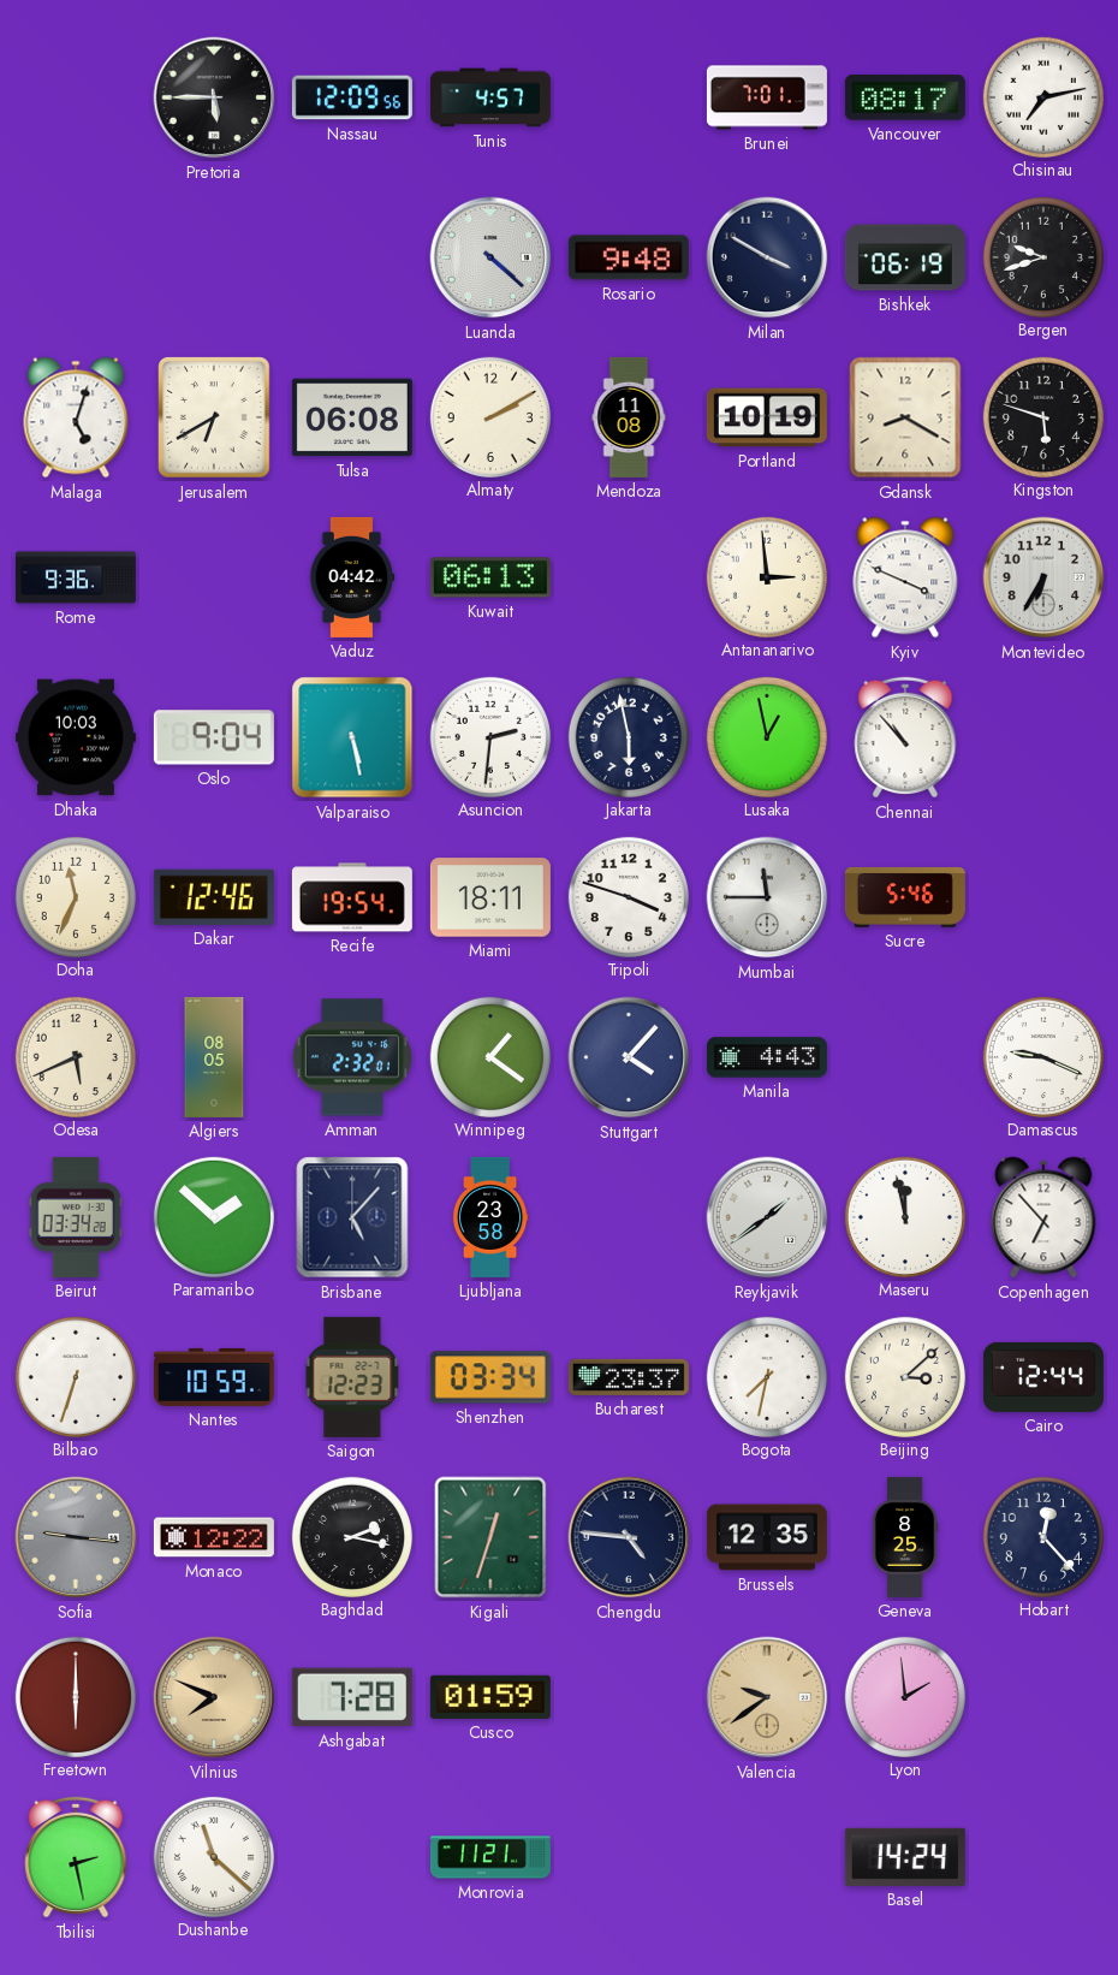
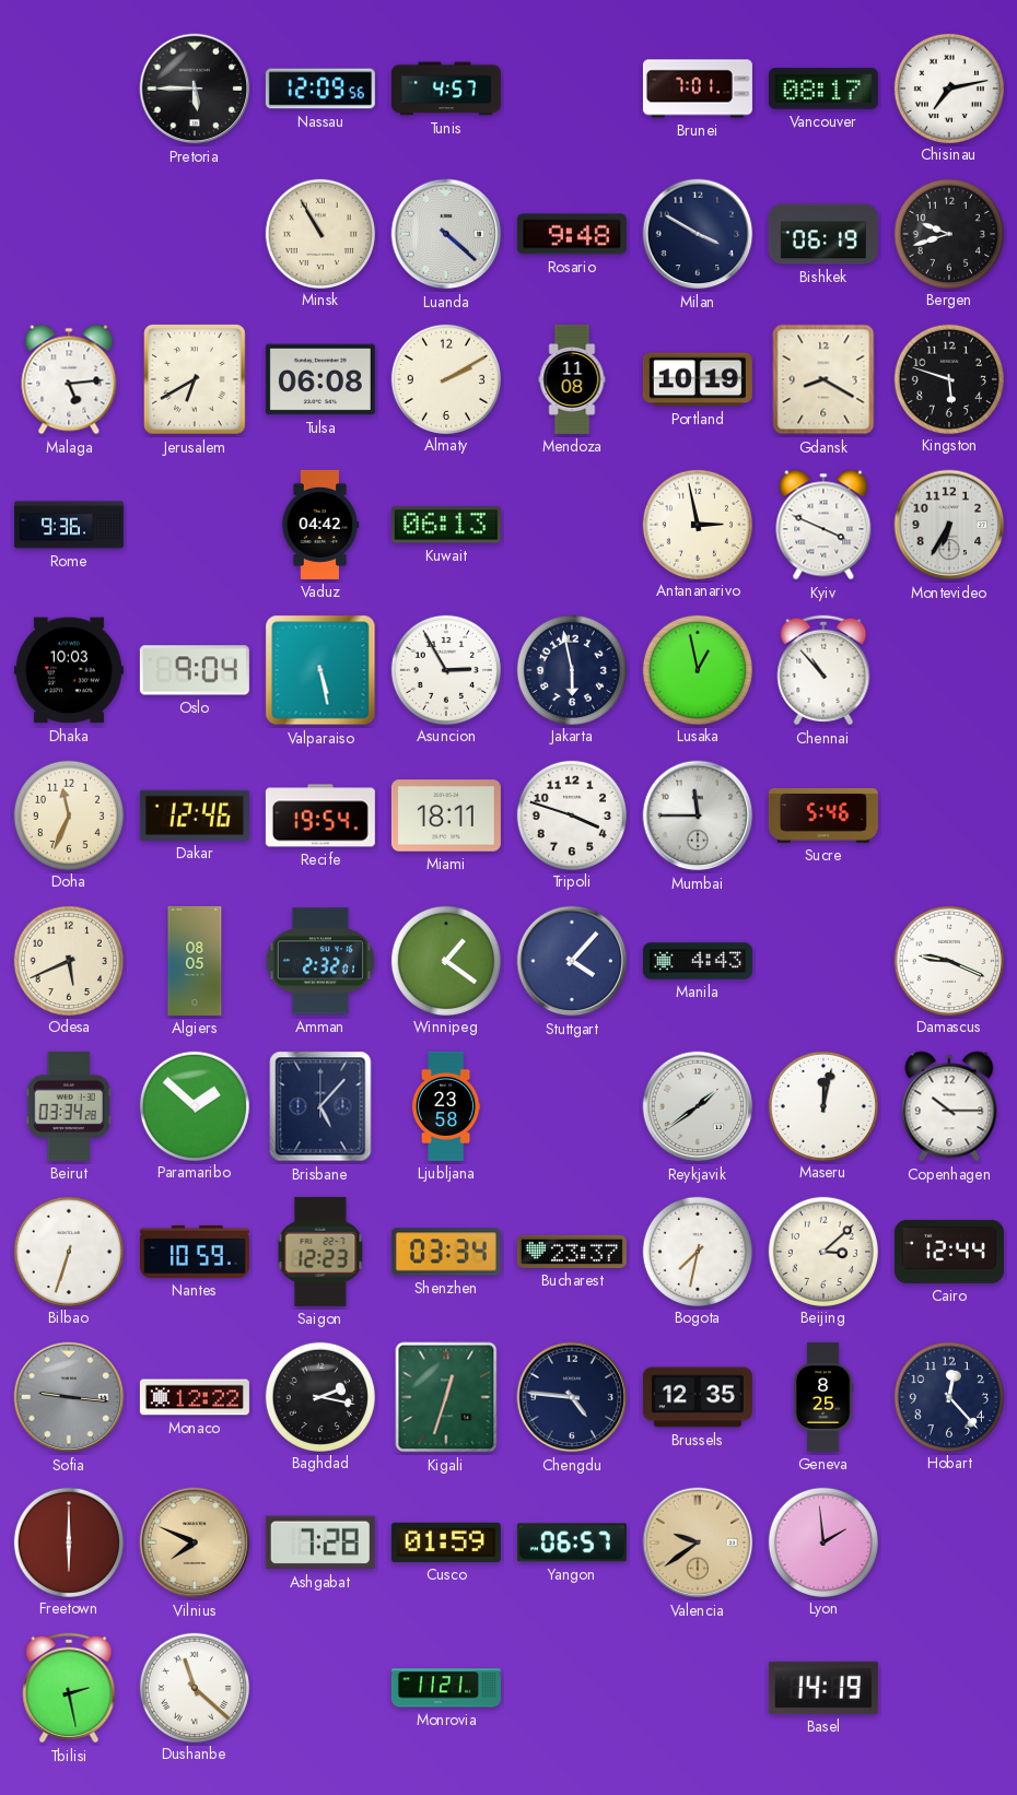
Minsk: none -> 10:55
Malaga: 5:03 -> 5:14
Antananarivo: 2:59 -> 2:58
Asuncion: 2:31 -> 2:55
Maseru: 11:58 -> 12:02
Copenhagen: 6:53 -> 10:15
Yangon: none -> 06:57
Basel: 14:24 -> 14:19
